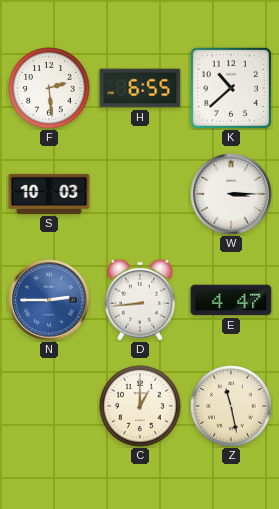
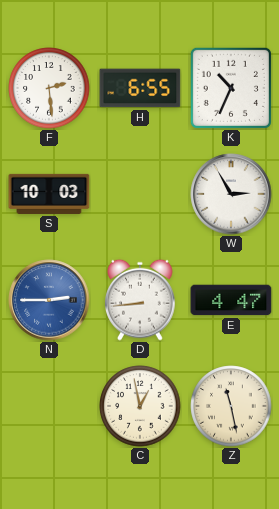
K: 10:38 -> 10:34
W: 3:15 -> 2:55
C: 1:00 -> 12:58
